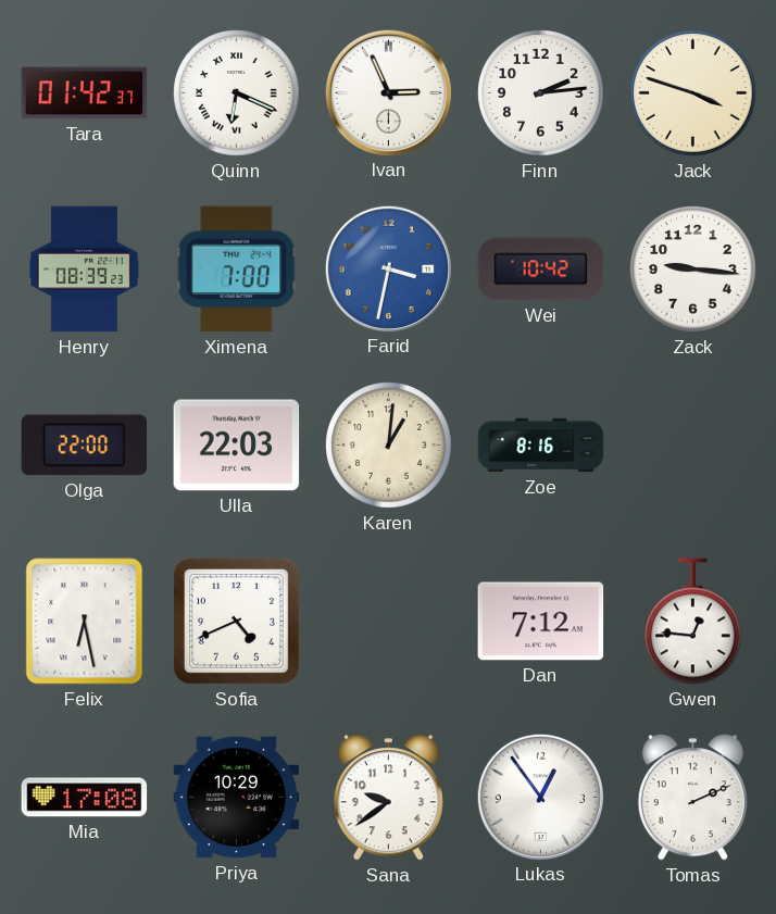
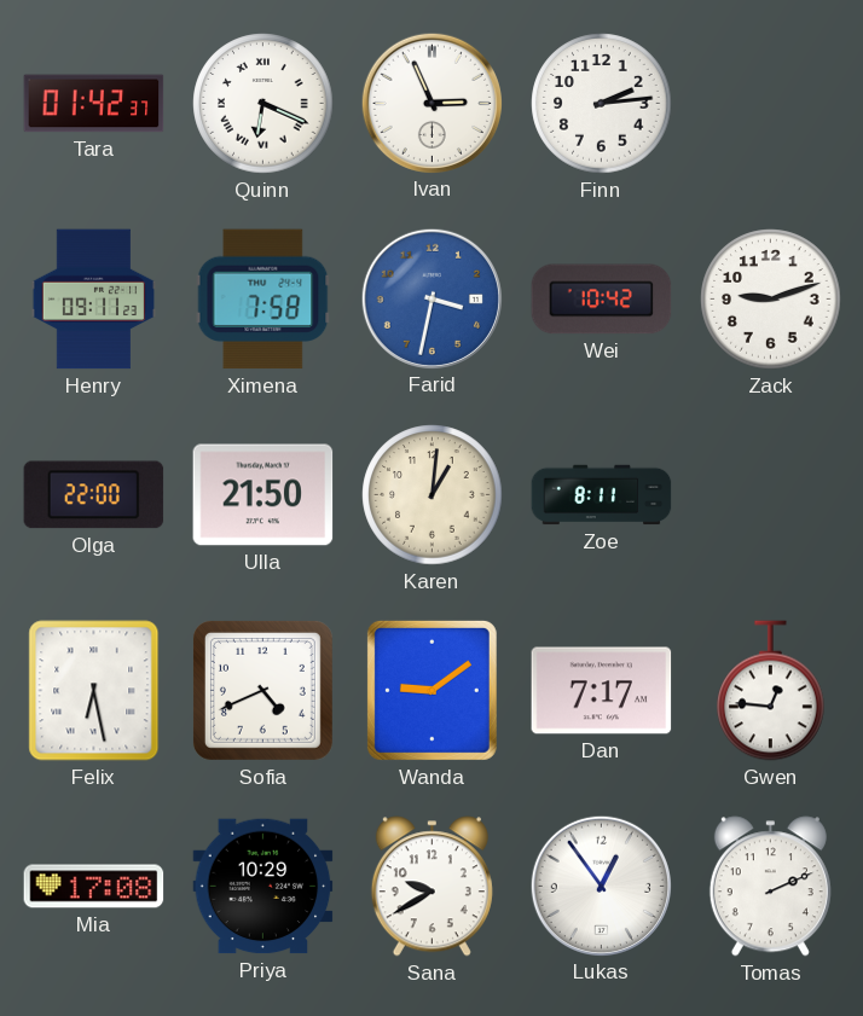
Jack: 3:48 -> none
Henry: 08:39 -> 09:11
Ximena: 7:00 -> 7:58
Zack: 9:16 -> 9:12
Ulla: 22:03 -> 21:50
Zoe: 8:16 -> 8:11
Wanda: none -> 9:09
Dan: 7:12 -> 7:17
Sana: 9:39 -> 9:40
